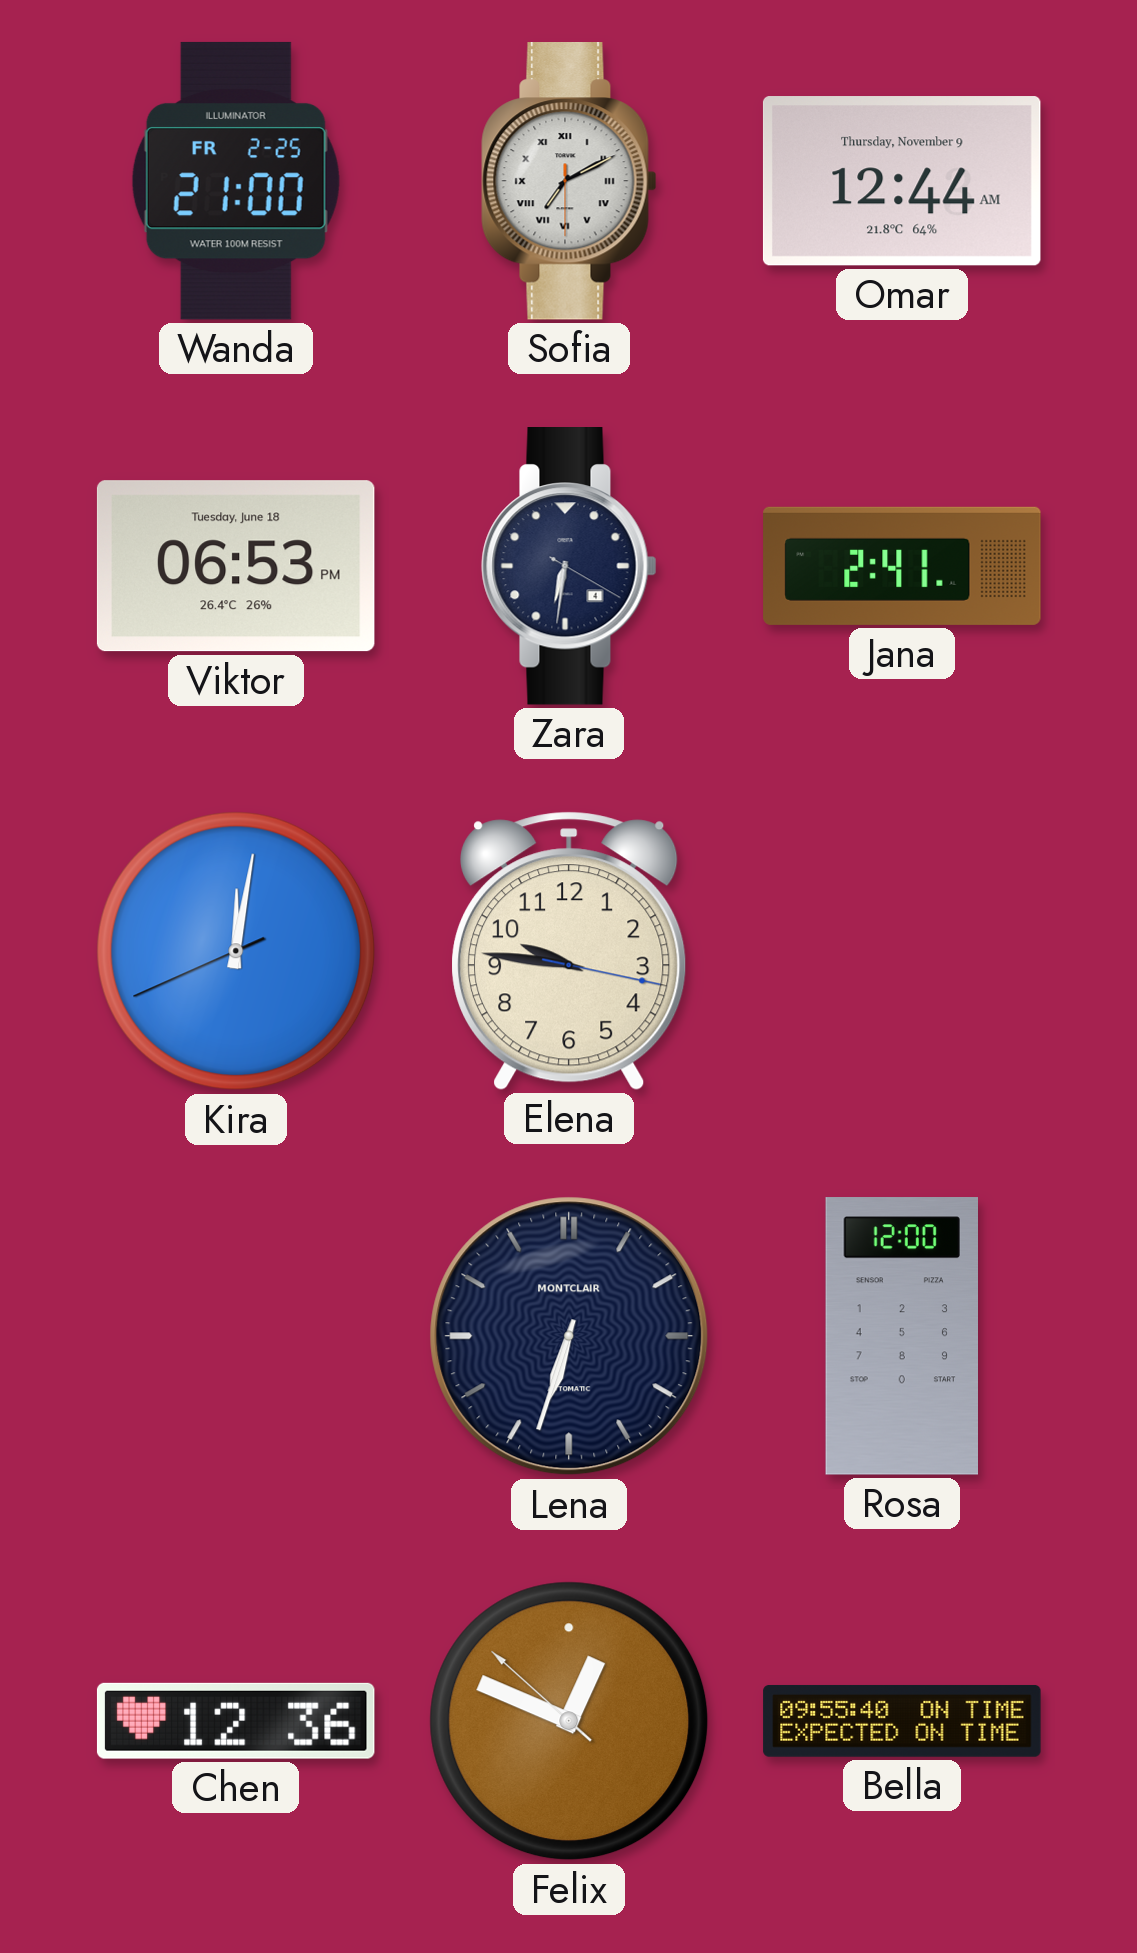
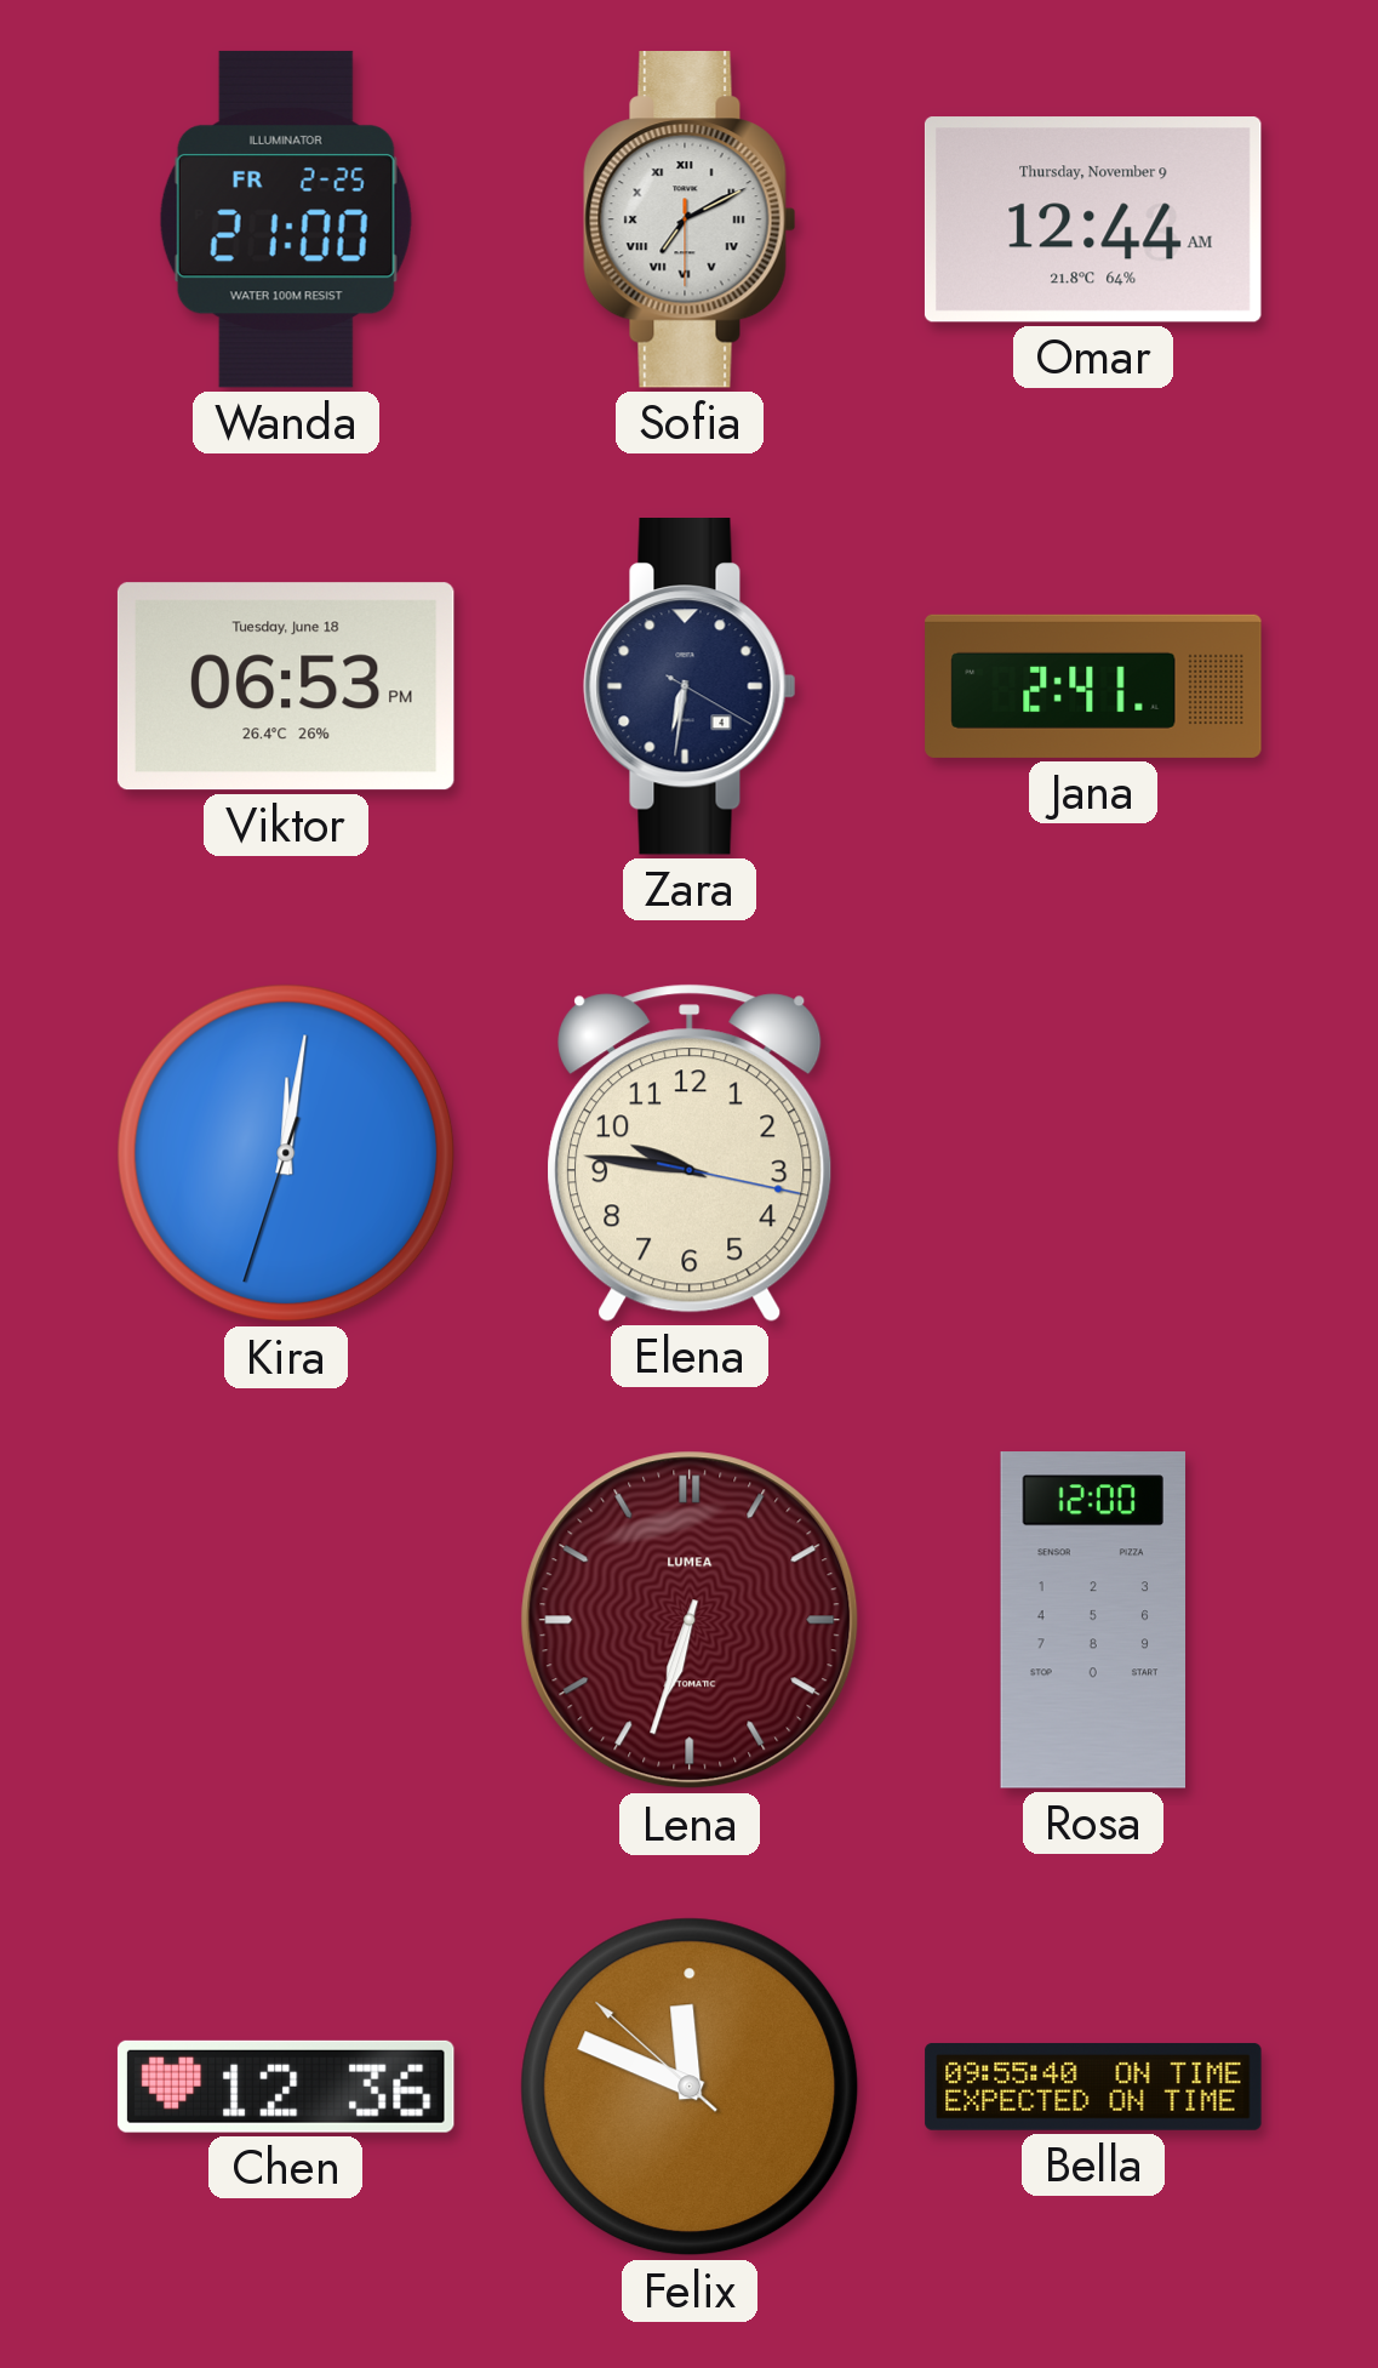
Kira: 12:01:41 -> 12:01:33
Lena dial: navy -> burgundy
Lena brand: MONTCLAIR -> LUMEA
Felix: 12:48 -> 11:48
